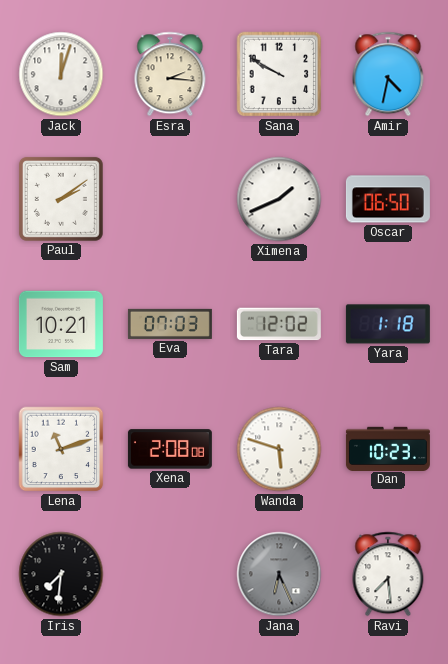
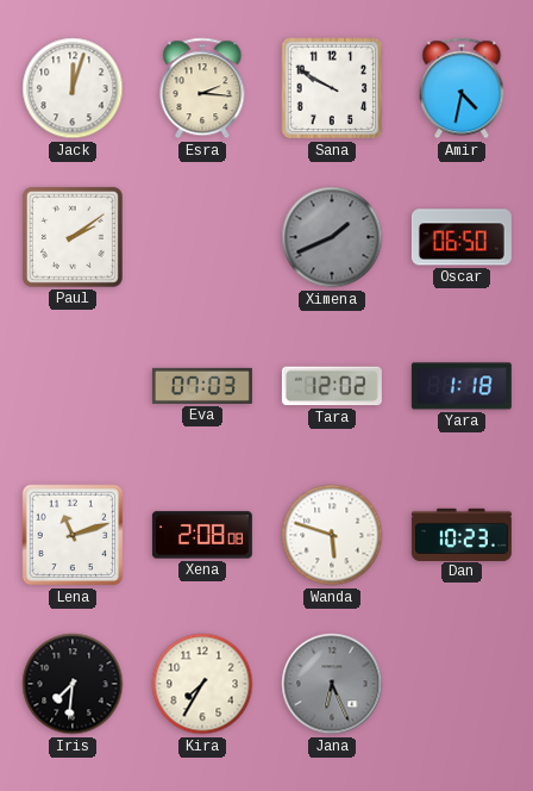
Ximena dial: white -> grey
Sam: 10:21 -> none
Kira: none -> 7:35
Ravi: 7:29 -> none
